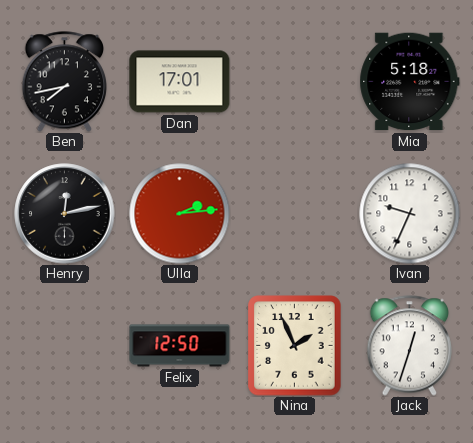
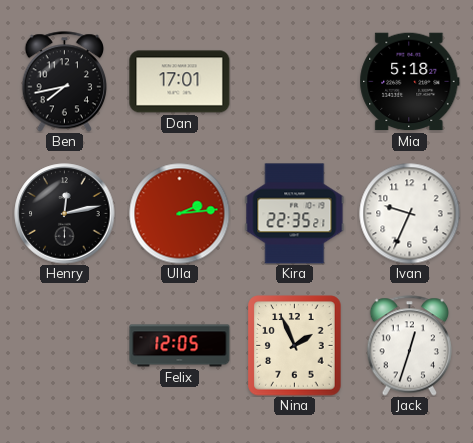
Kira: none -> 22:35
Felix: 12:50 -> 12:05
